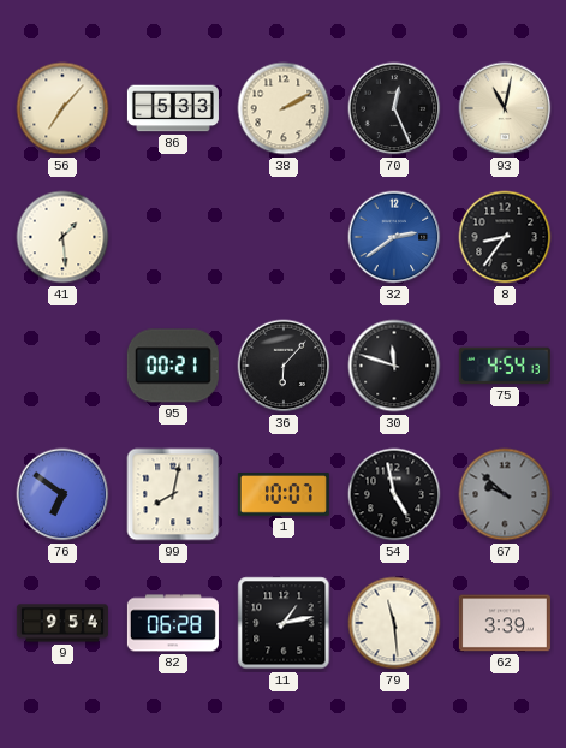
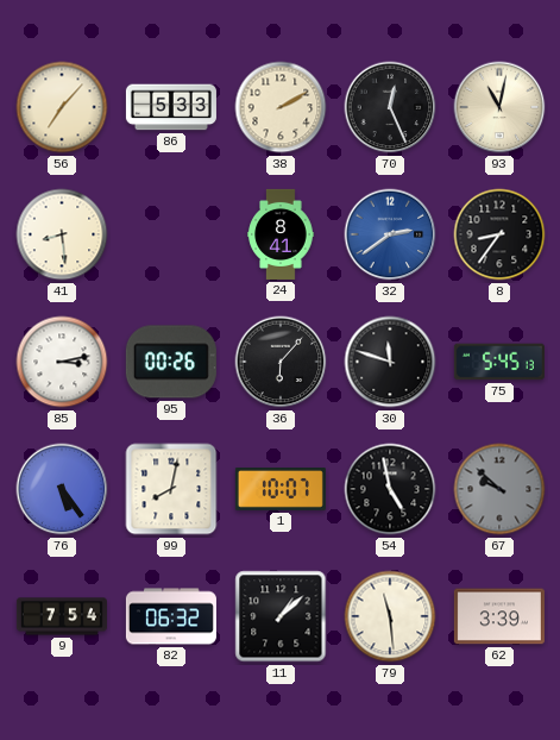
41: 1:29 -> 8:29
24: none -> 8:41
85: none -> 3:13
95: 00:21 -> 00:26
75: 4:54 -> 5:45
76: 6:51 -> 5:24
9: 9:54 -> 7:54
82: 06:28 -> 06:32
11: 1:13 -> 1:08
